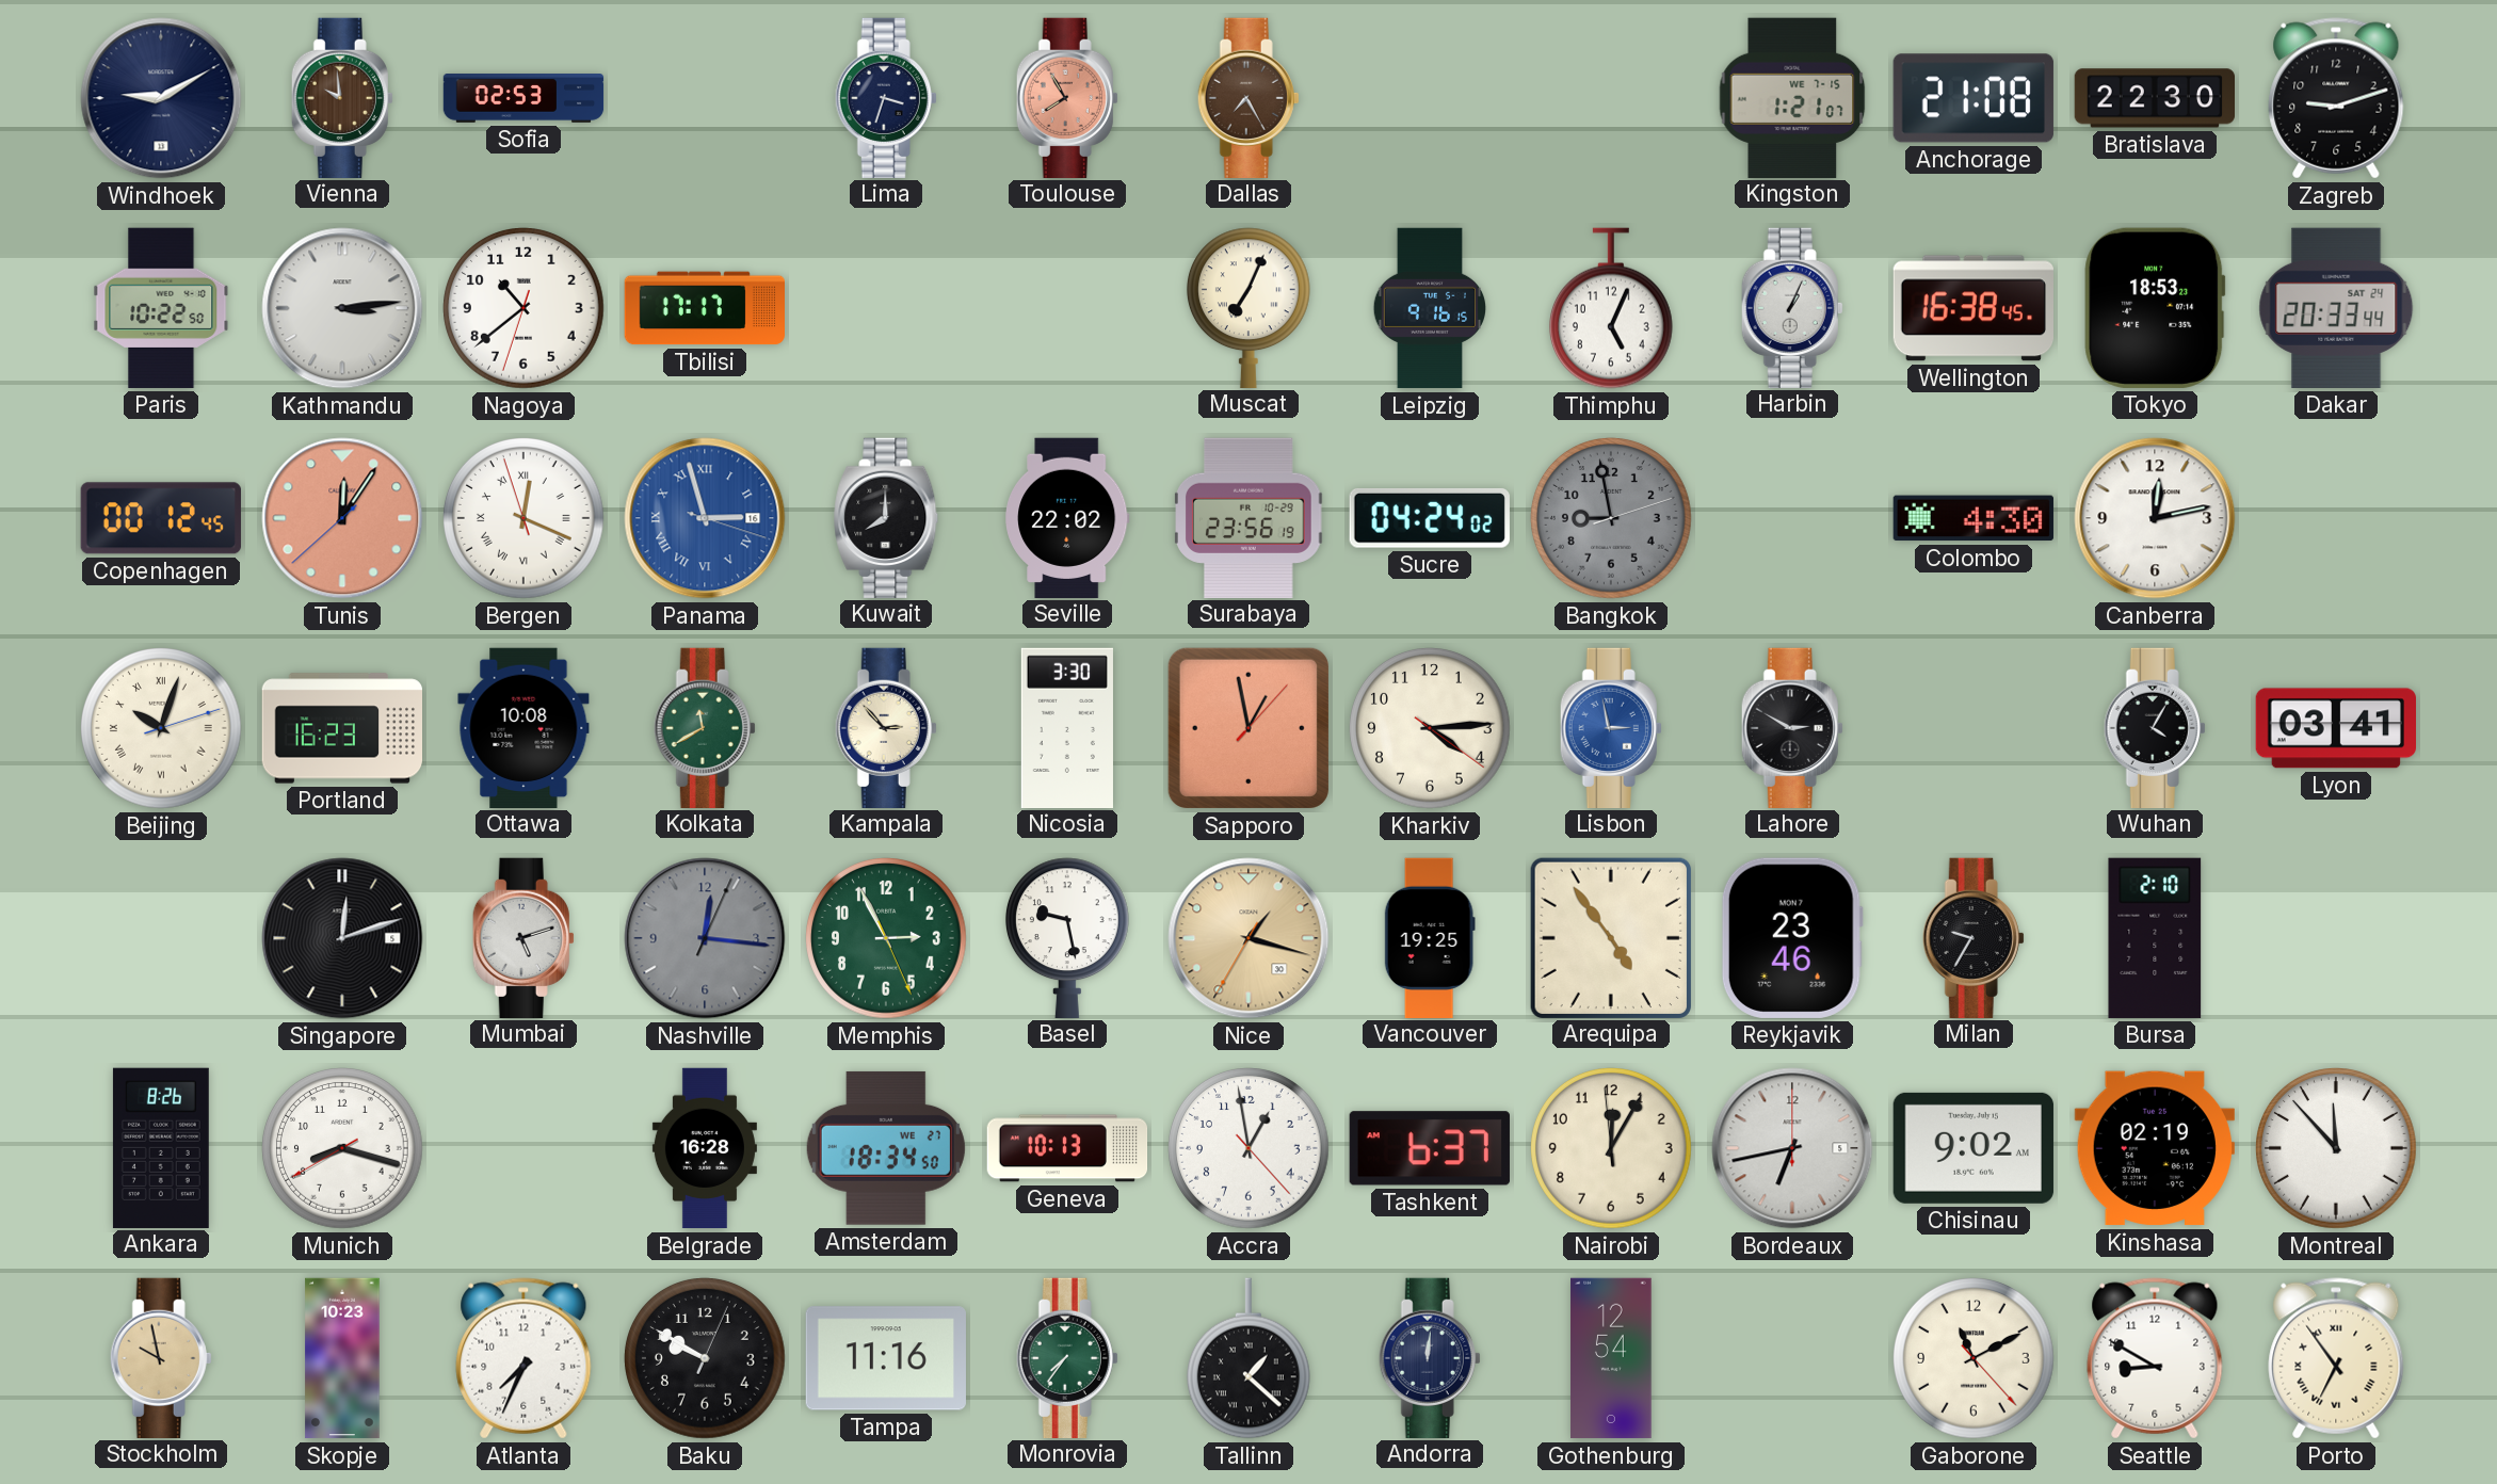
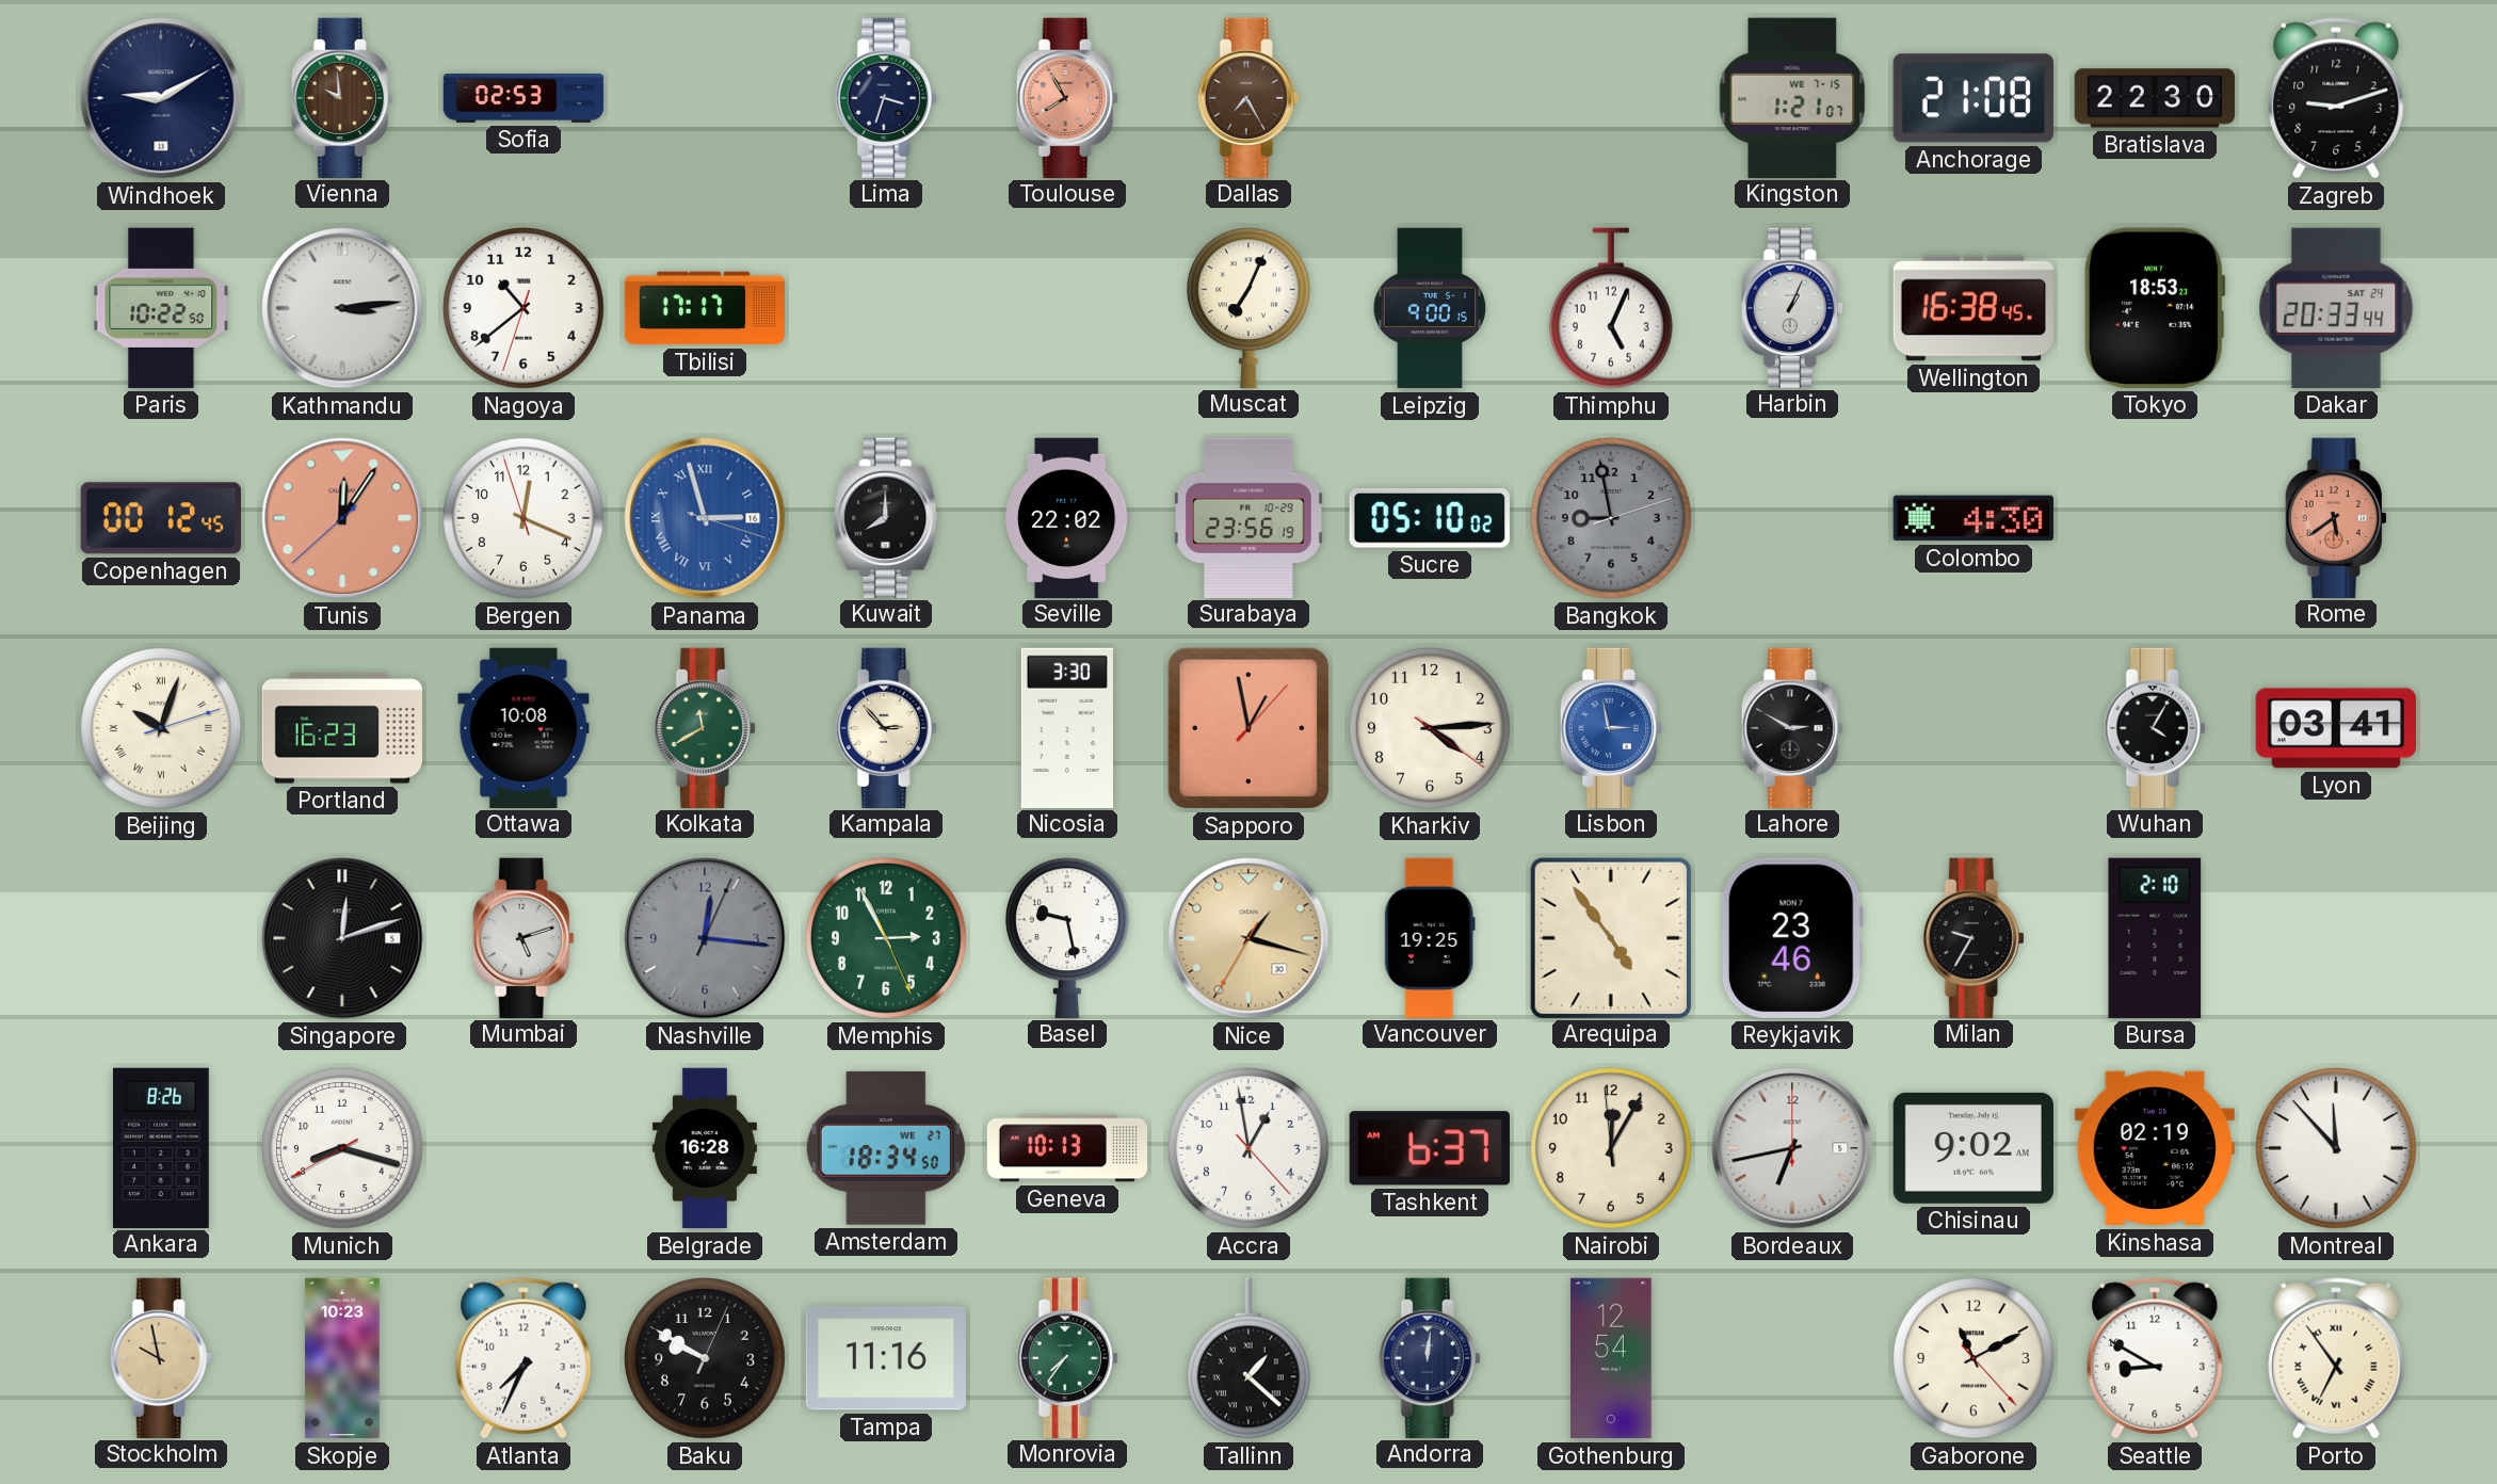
Leipzig: 9:16 -> 9:00
Bergen numerals: Roman -> Arabic
Sucre: 04:24 -> 05:10
Canberra: 12:13 -> none
Rome: none -> 5:39
